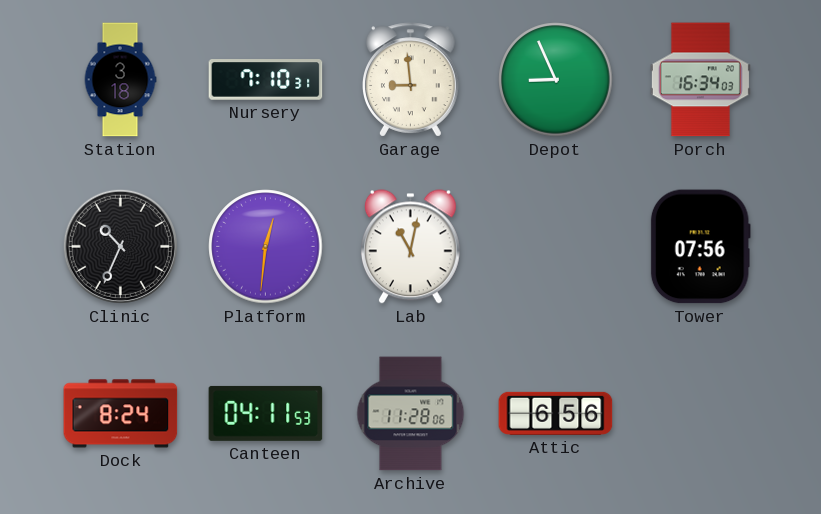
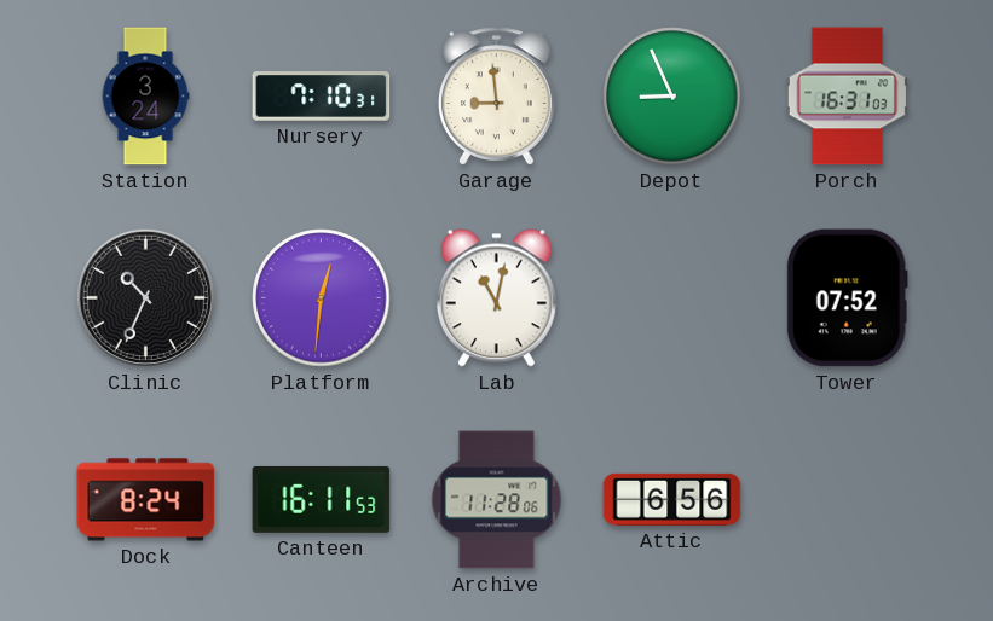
Station: 3:18 -> 3:24
Porch: 16:34 -> 16:31
Tower: 07:56 -> 07:52
Canteen: 04:11 -> 16:11
